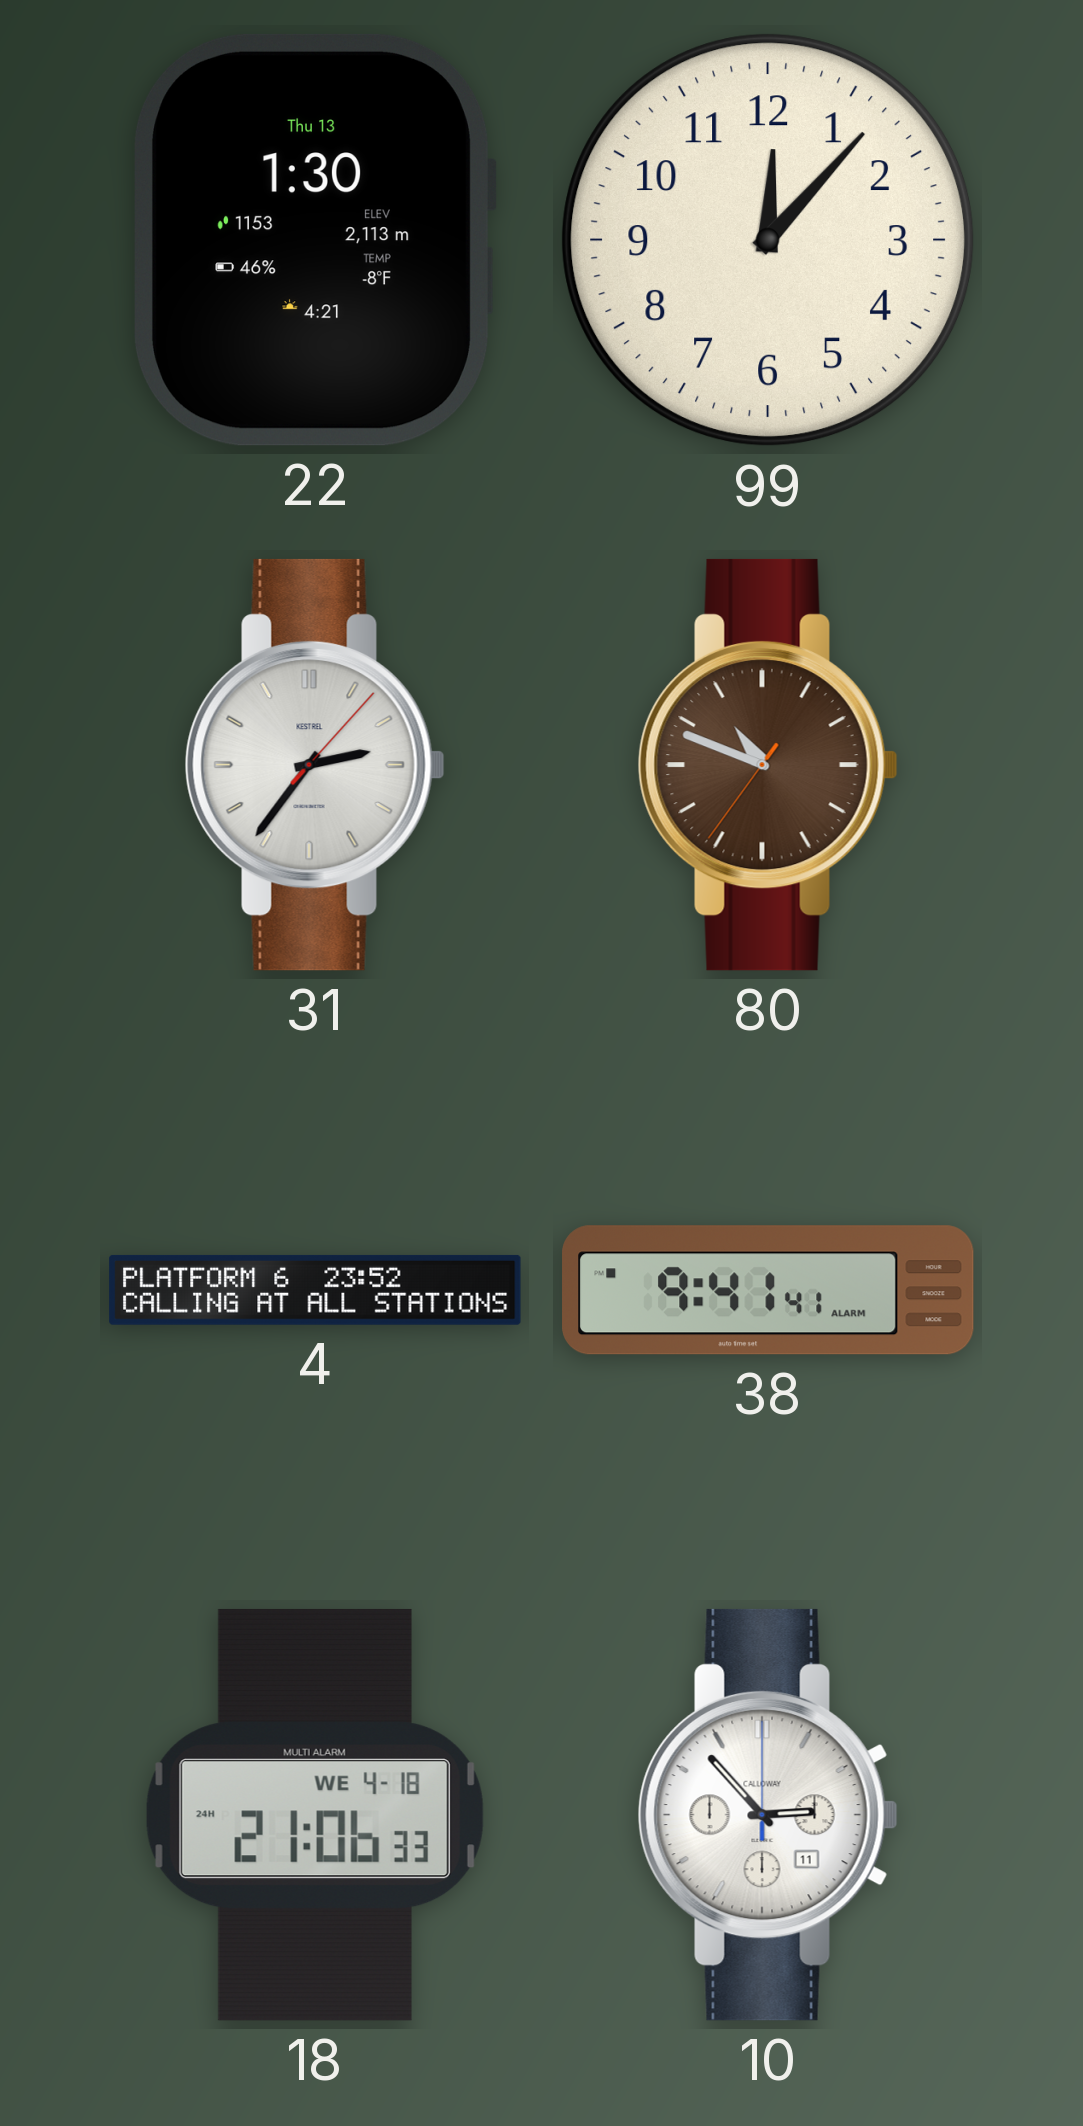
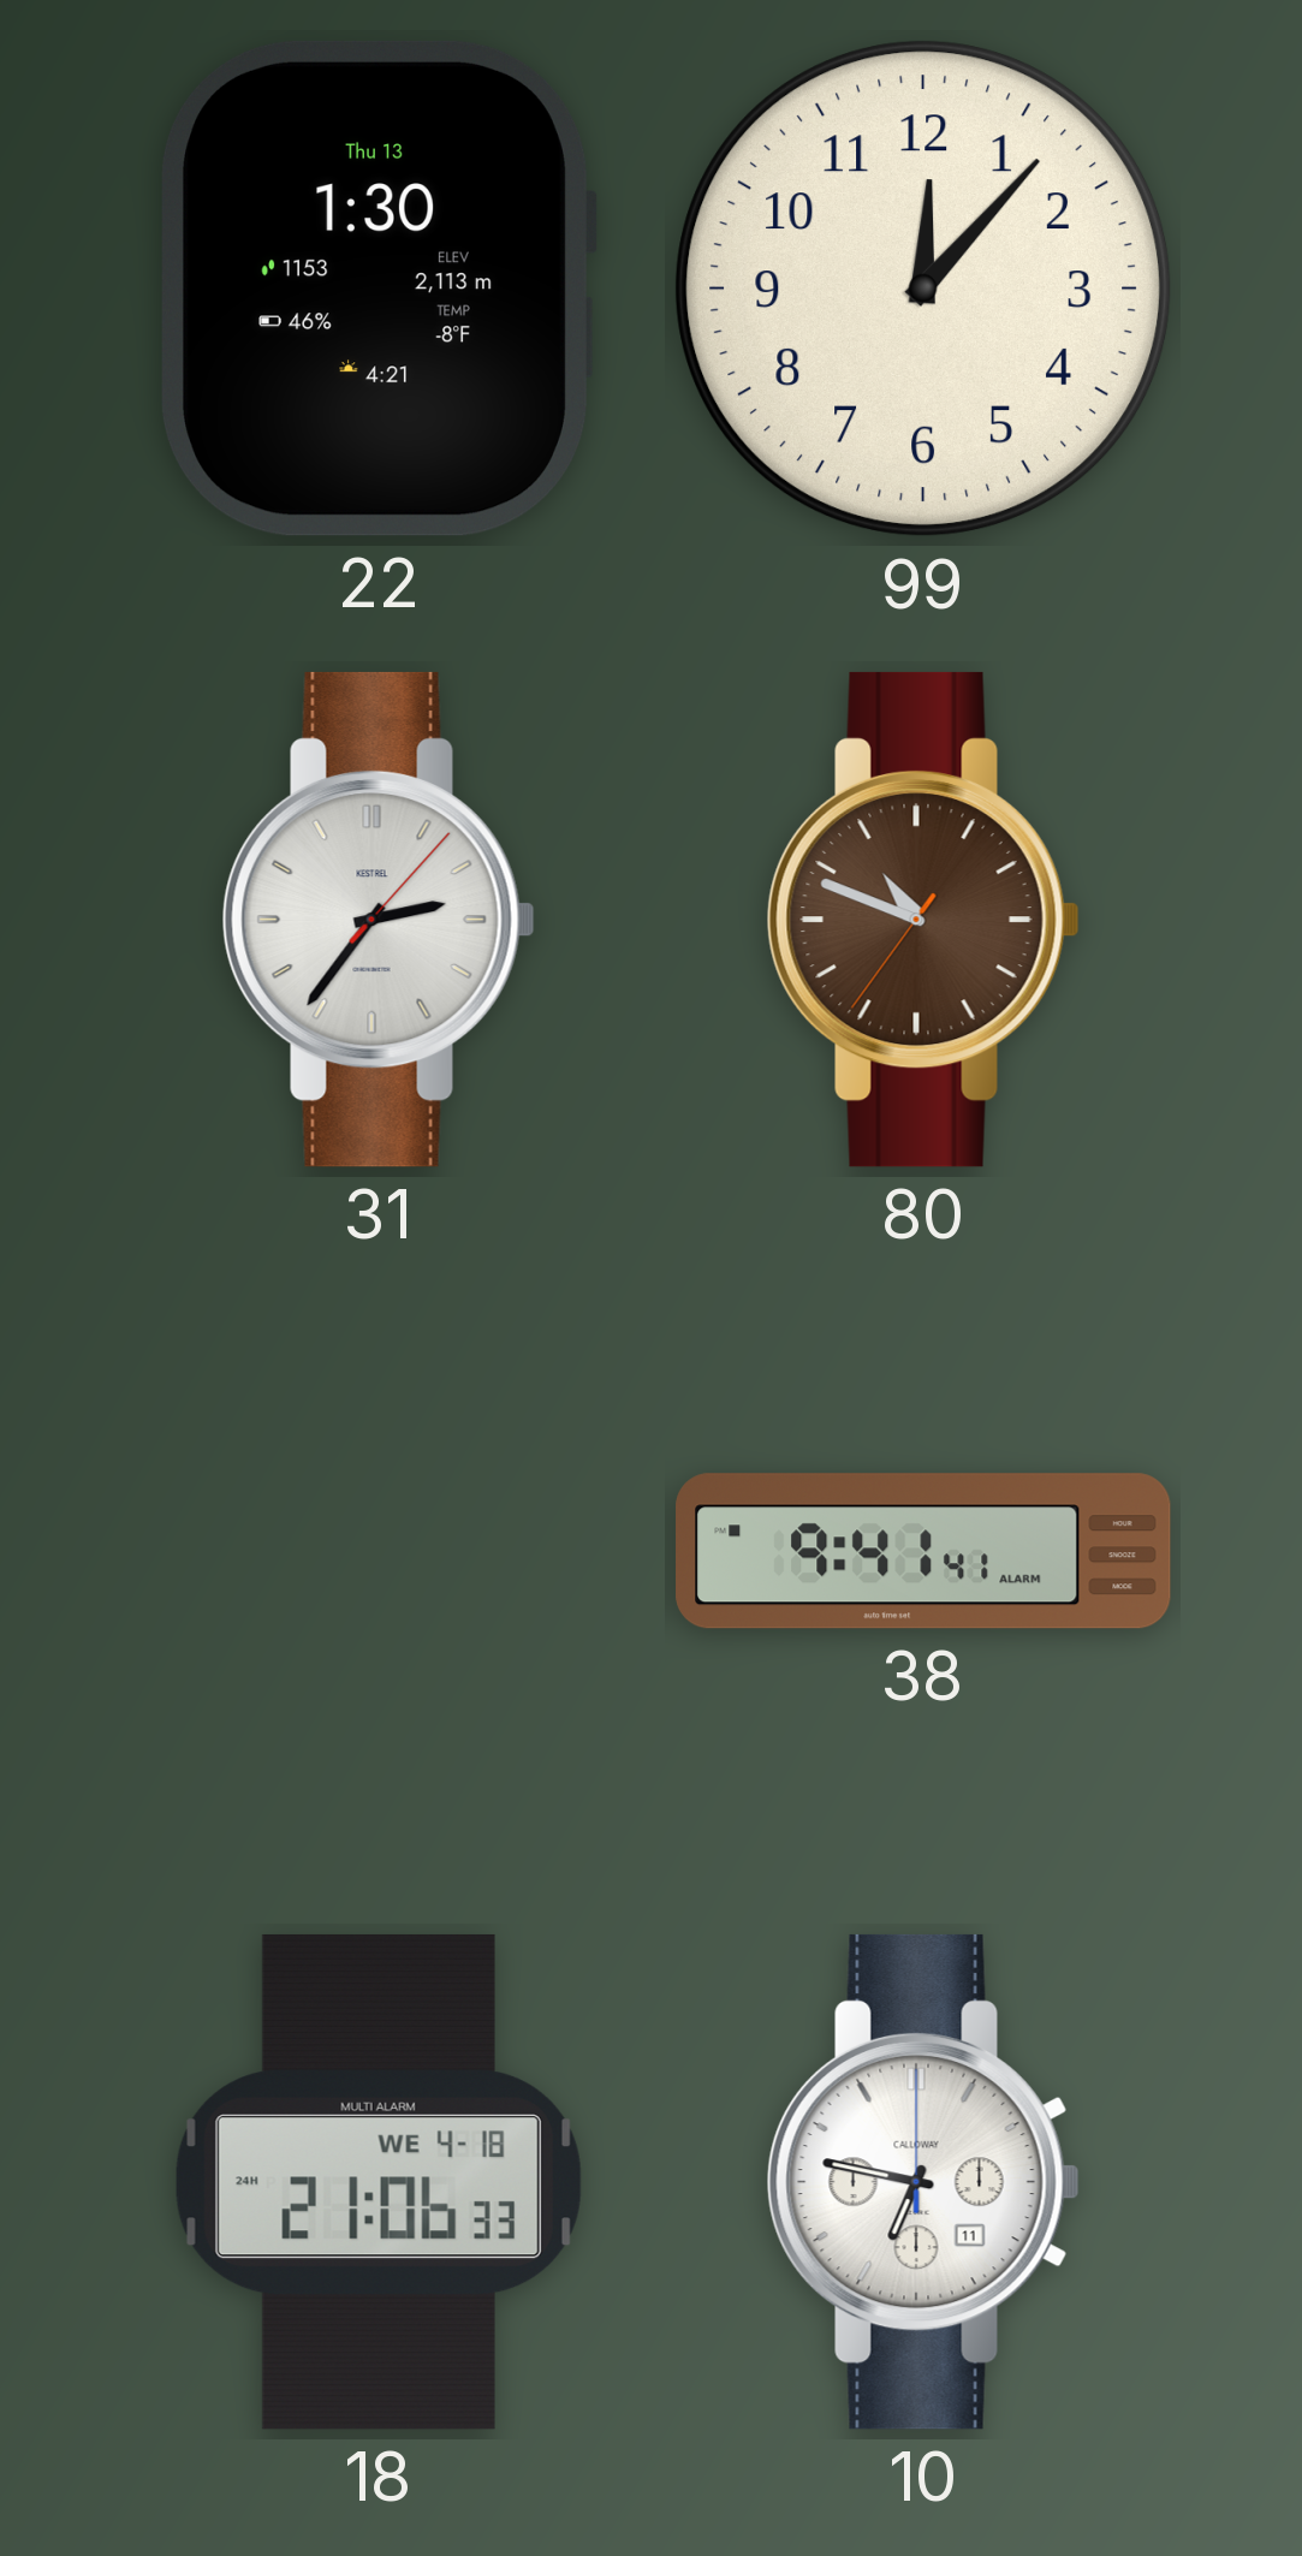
4: 23:52 -> none
10: 2:53 -> 6:47
